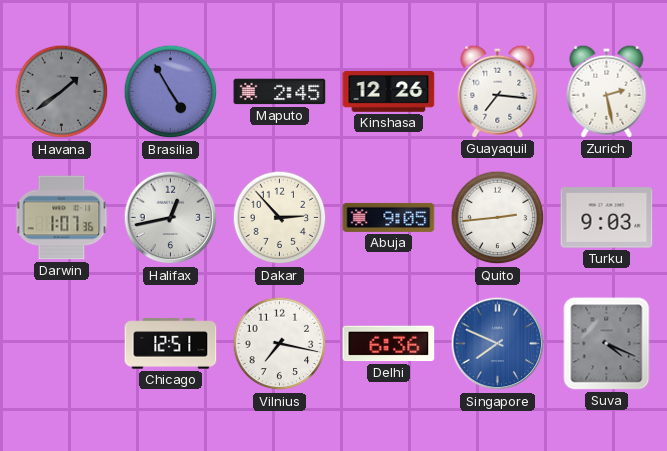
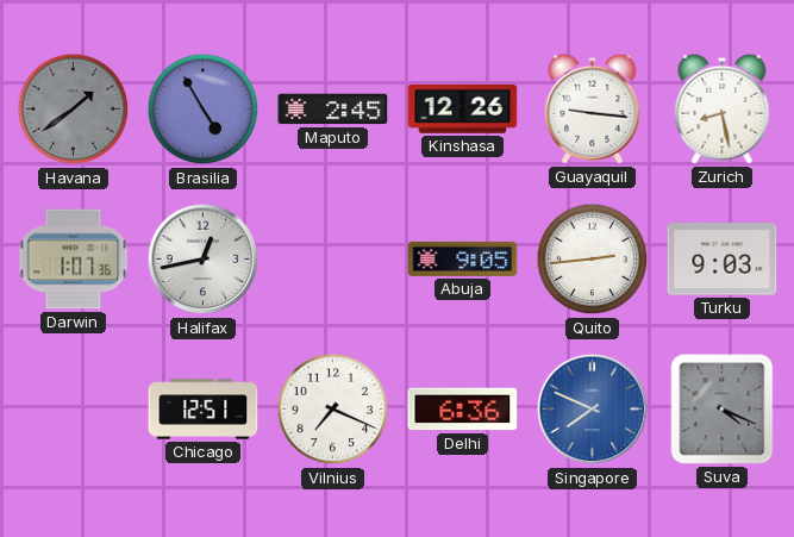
Guayaquil: 7:16 -> 9:16
Zurich: 2:28 -> 8:28
Dakar: 2:53 -> none
Vilnius: 7:17 -> 7:19
